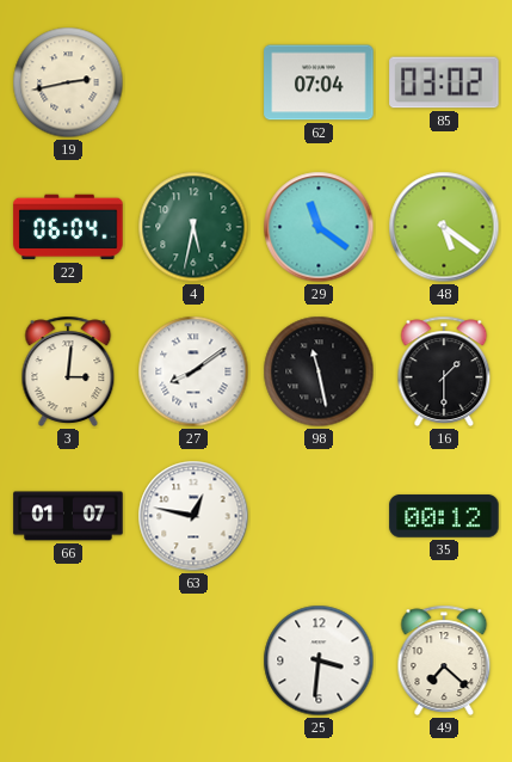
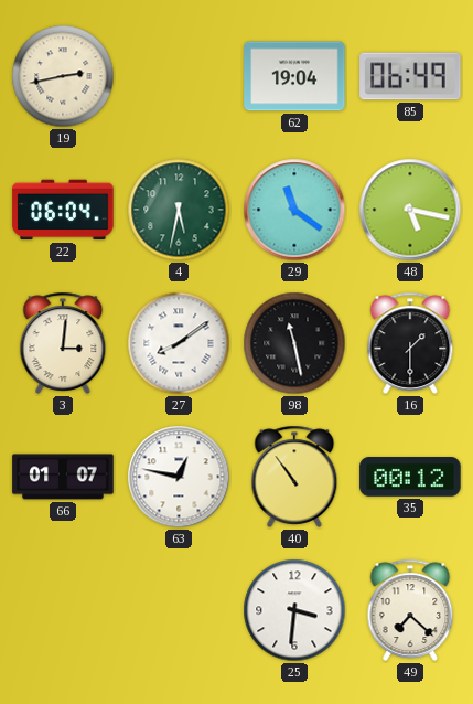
62: 07:04 -> 19:04
85: 03:02 -> 06:49
48: 5:21 -> 5:17
40: none -> 10:54
